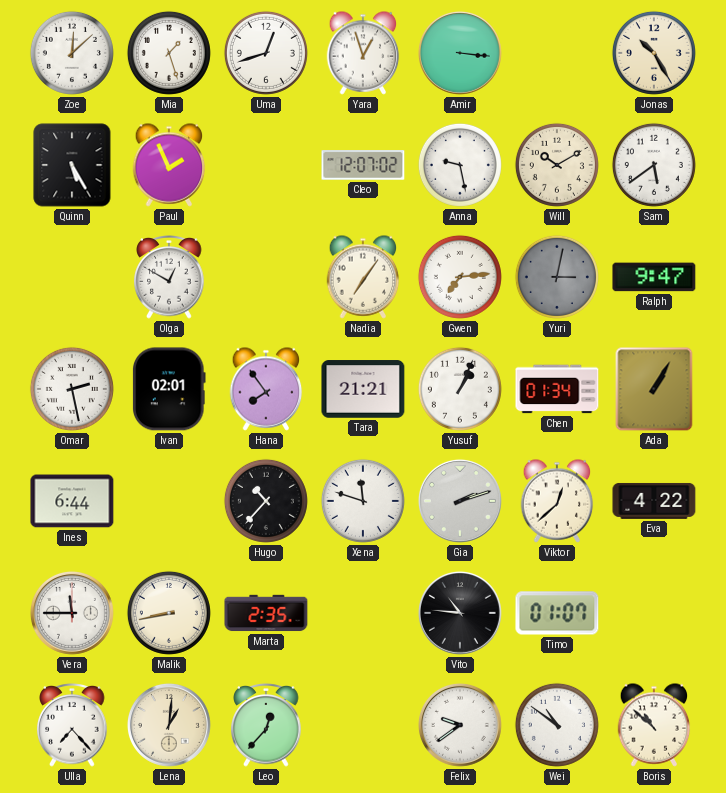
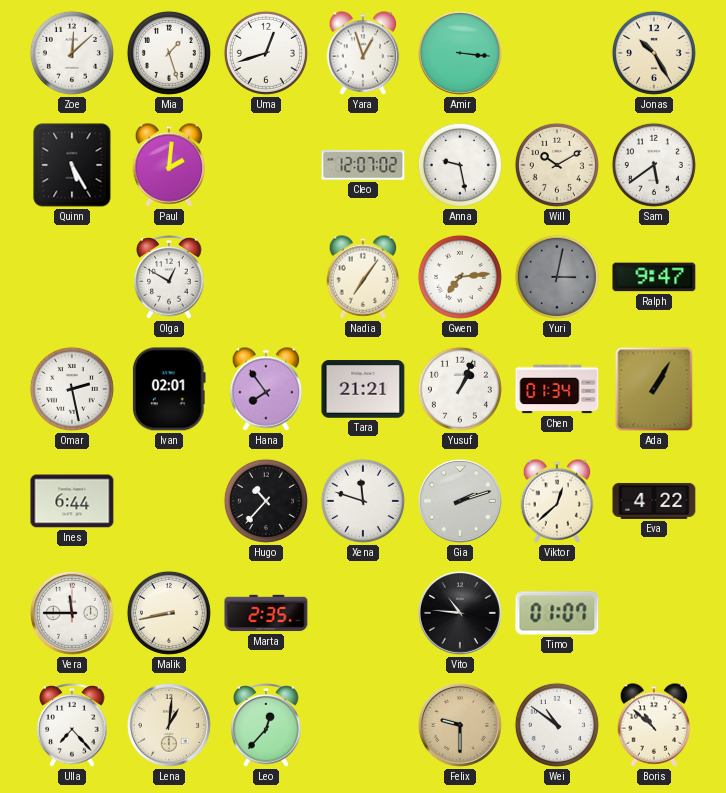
Paul: 1:56 -> 2:01
Felix: 9:39 -> 9:30
Felix dial: white -> champagne
